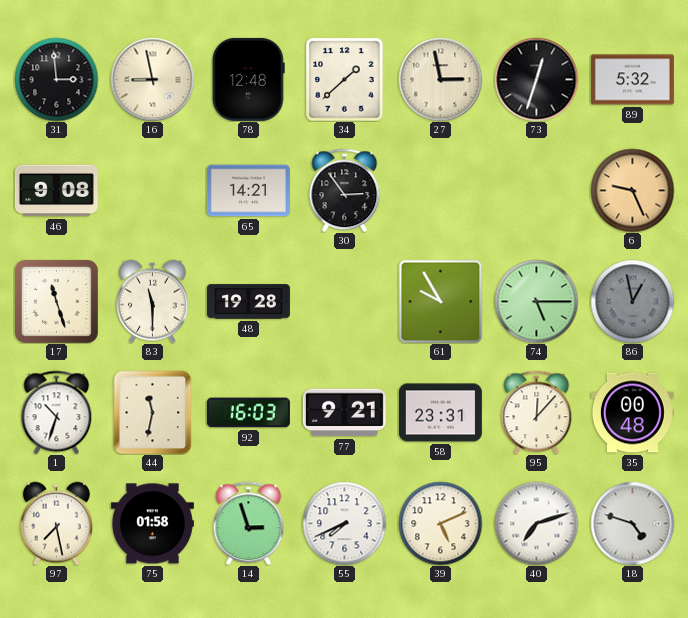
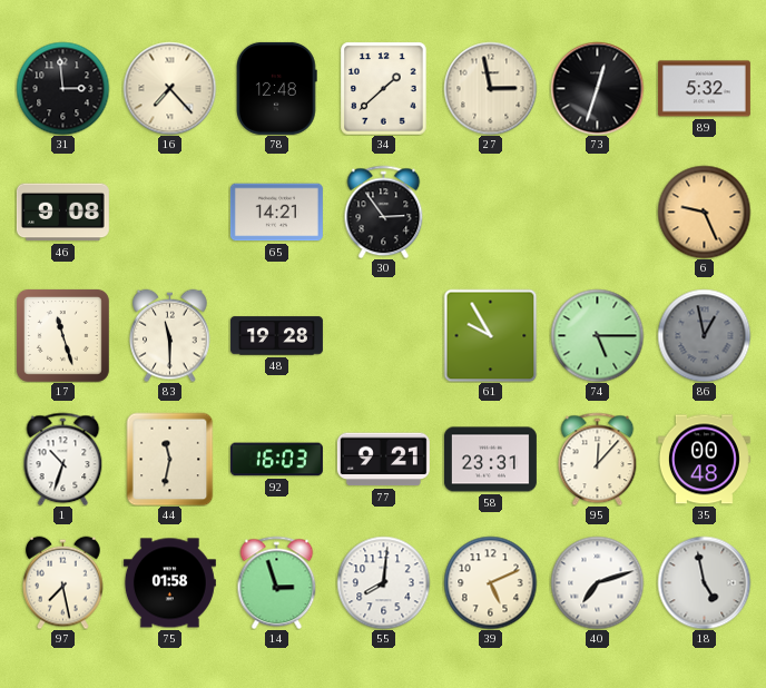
16: 8:58 -> 7:23
55: 7:41 -> 8:01
18: 4:48 -> 4:58
